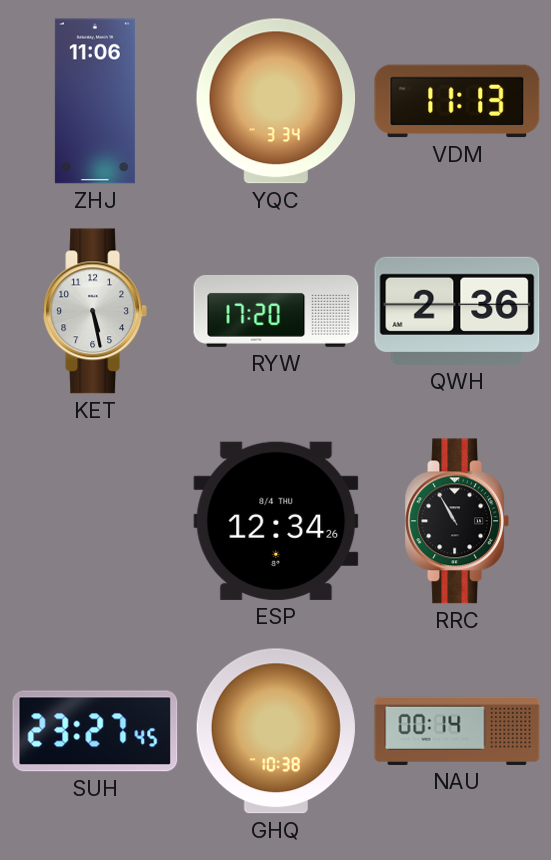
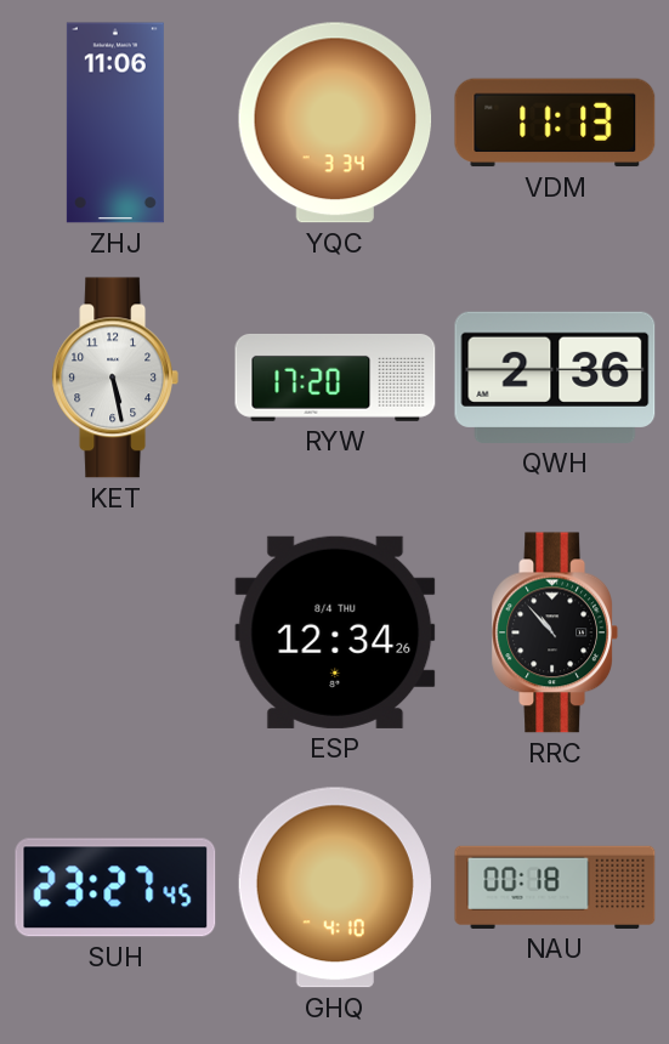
RRC: 10:55 -> 10:53
GHQ: 10:38 -> 4:10
NAU: 00:14 -> 00:18
